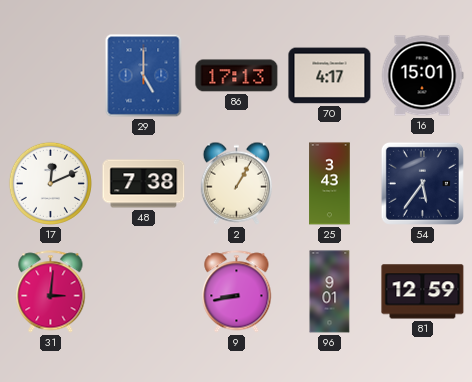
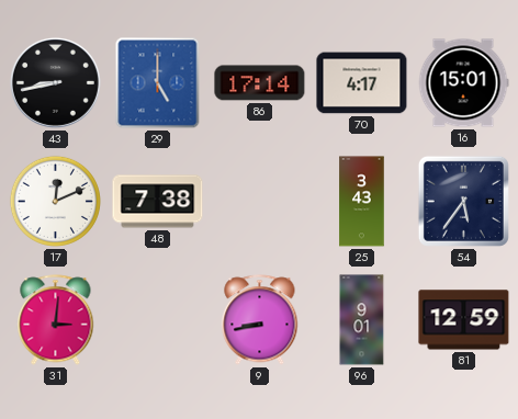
43: none -> 8:43
86: 17:13 -> 17:14
2: 1:05 -> none
